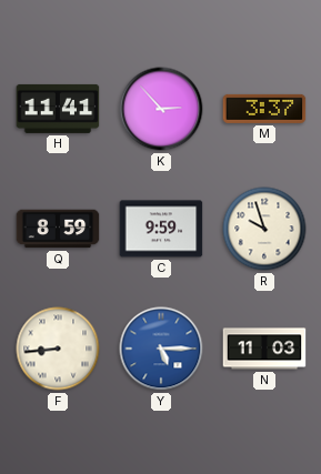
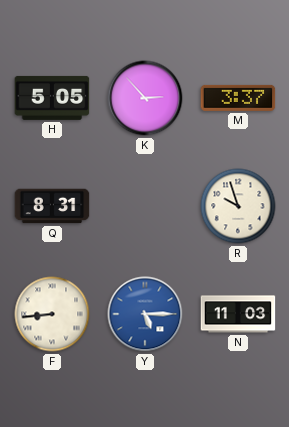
H: 11:41 -> 5:05
Q: 8:59 -> 8:31
C: 9:59 -> none
